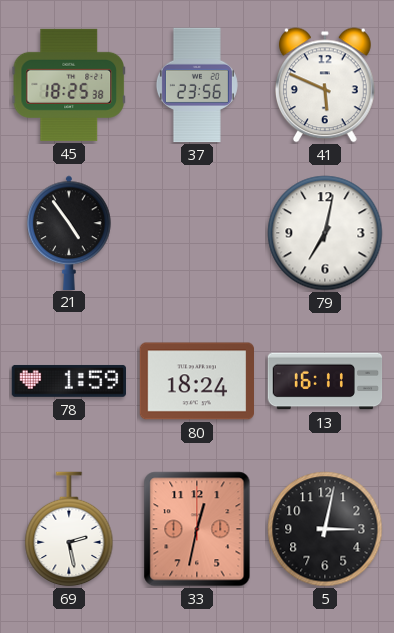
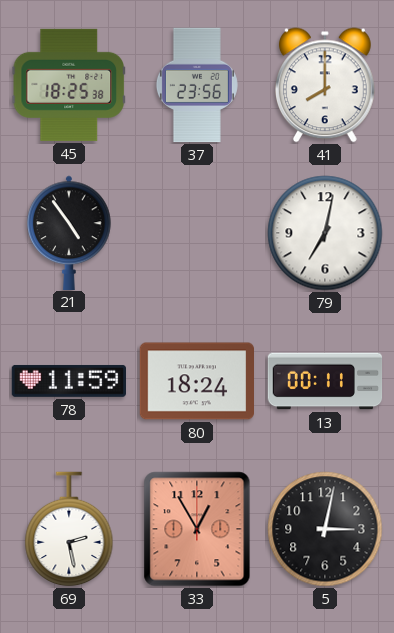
41: 5:49 -> 8:00
78: 1:59 -> 11:59
13: 16:11 -> 00:11
33: 12:32 -> 12:55
